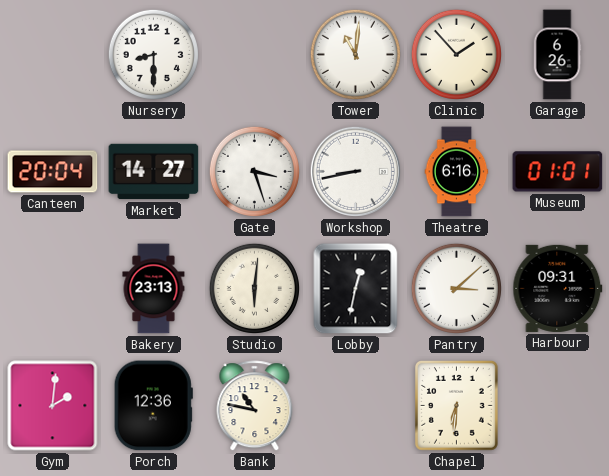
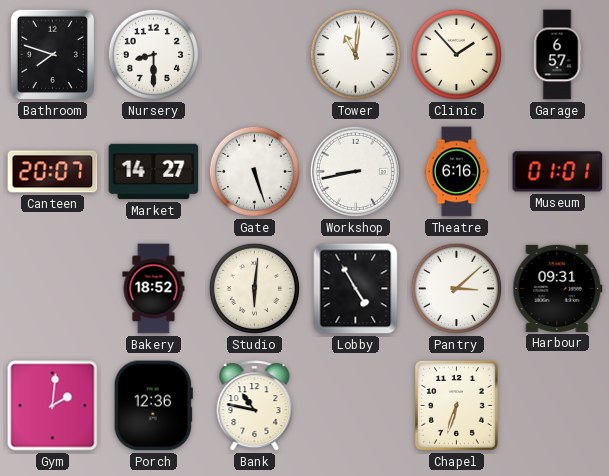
Bathroom: none -> 7:48
Garage: 6:26 -> 6:57
Canteen: 20:04 -> 20:07
Gate: 3:27 -> 5:27
Bakery: 23:13 -> 18:52
Lobby: 12:32 -> 4:55
Chapel: 6:31 -> 6:33
